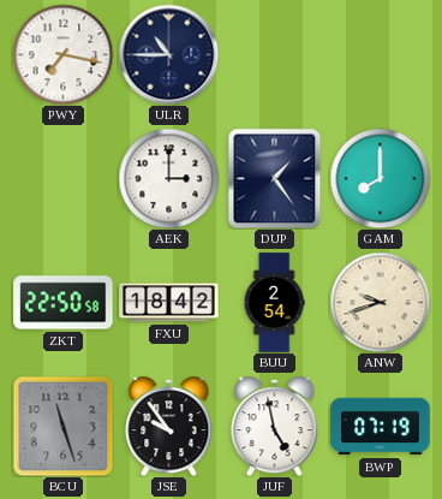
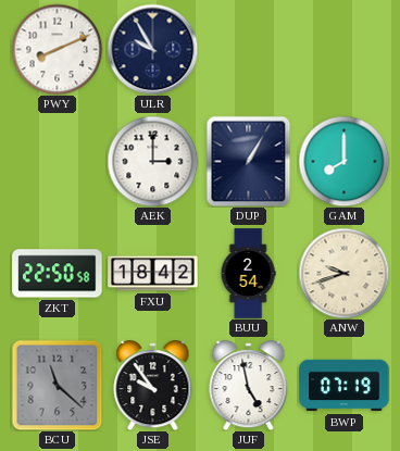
PWY: 7:17 -> 8:11
ULR: 10:45 -> 9:55
DUP: 1:24 -> 1:05
BCU: 11:27 -> 11:22
